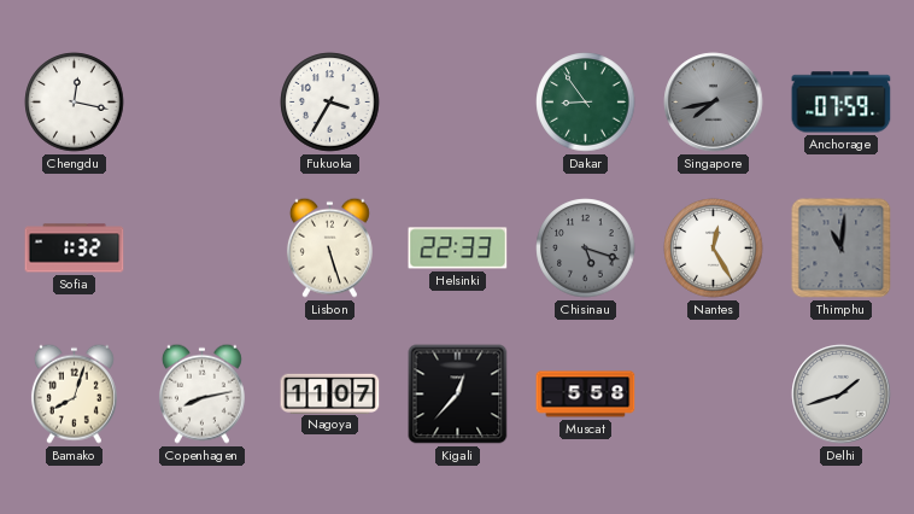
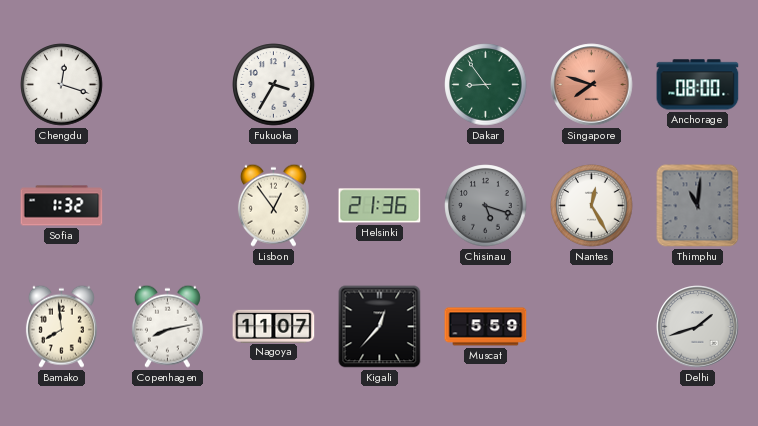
Chengdu: 12:17 -> 12:18
Singapore: 7:43 -> 7:48
Singapore dial: grey -> salmon
Anchorage: 07:59 -> 08:00
Lisbon: 5:27 -> 12:54
Helsinki: 22:33 -> 21:36
Bamako: 8:03 -> 7:59
Muscat: 5:58 -> 5:59
